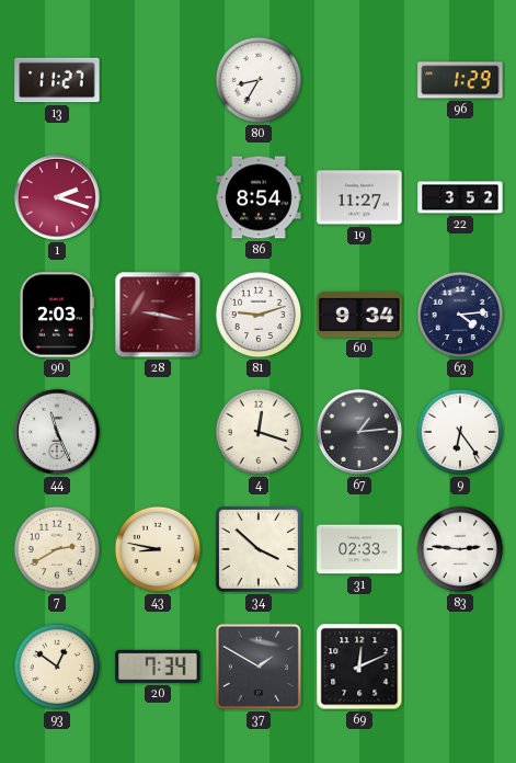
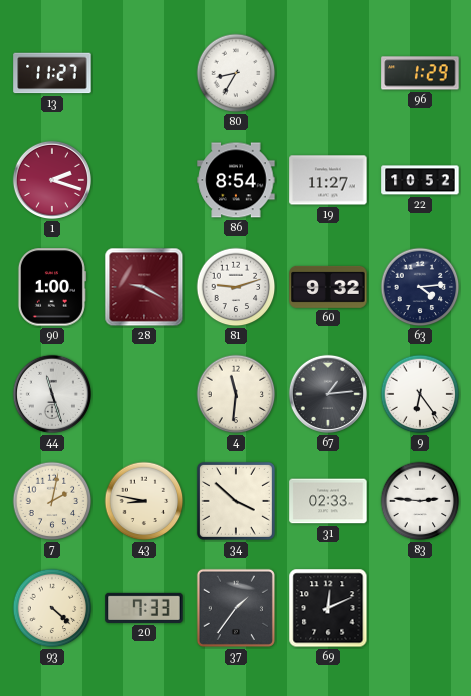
22: 3:52 -> 10:52
90: 2:03 -> 1:00
28: 9:17 -> 9:20
60: 9:34 -> 9:32
44: 11:26 -> 11:27
4: 12:18 -> 11:31
7: 2:40 -> 2:02
93: 12:51 -> 4:22
20: 7:34 -> 7:33
37: 1:50 -> 1:36
